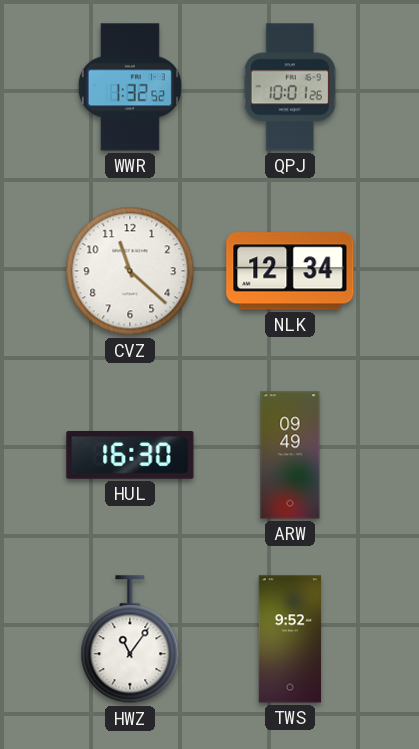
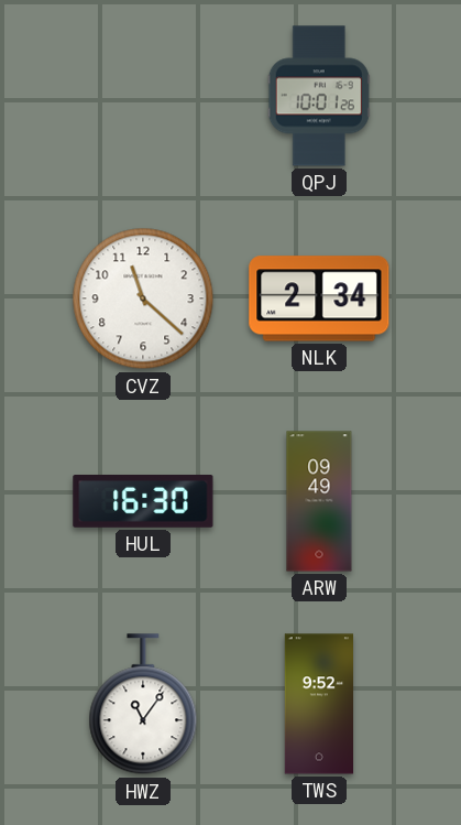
WWR: 1:32 -> none
NLK: 12:34 -> 2:34
